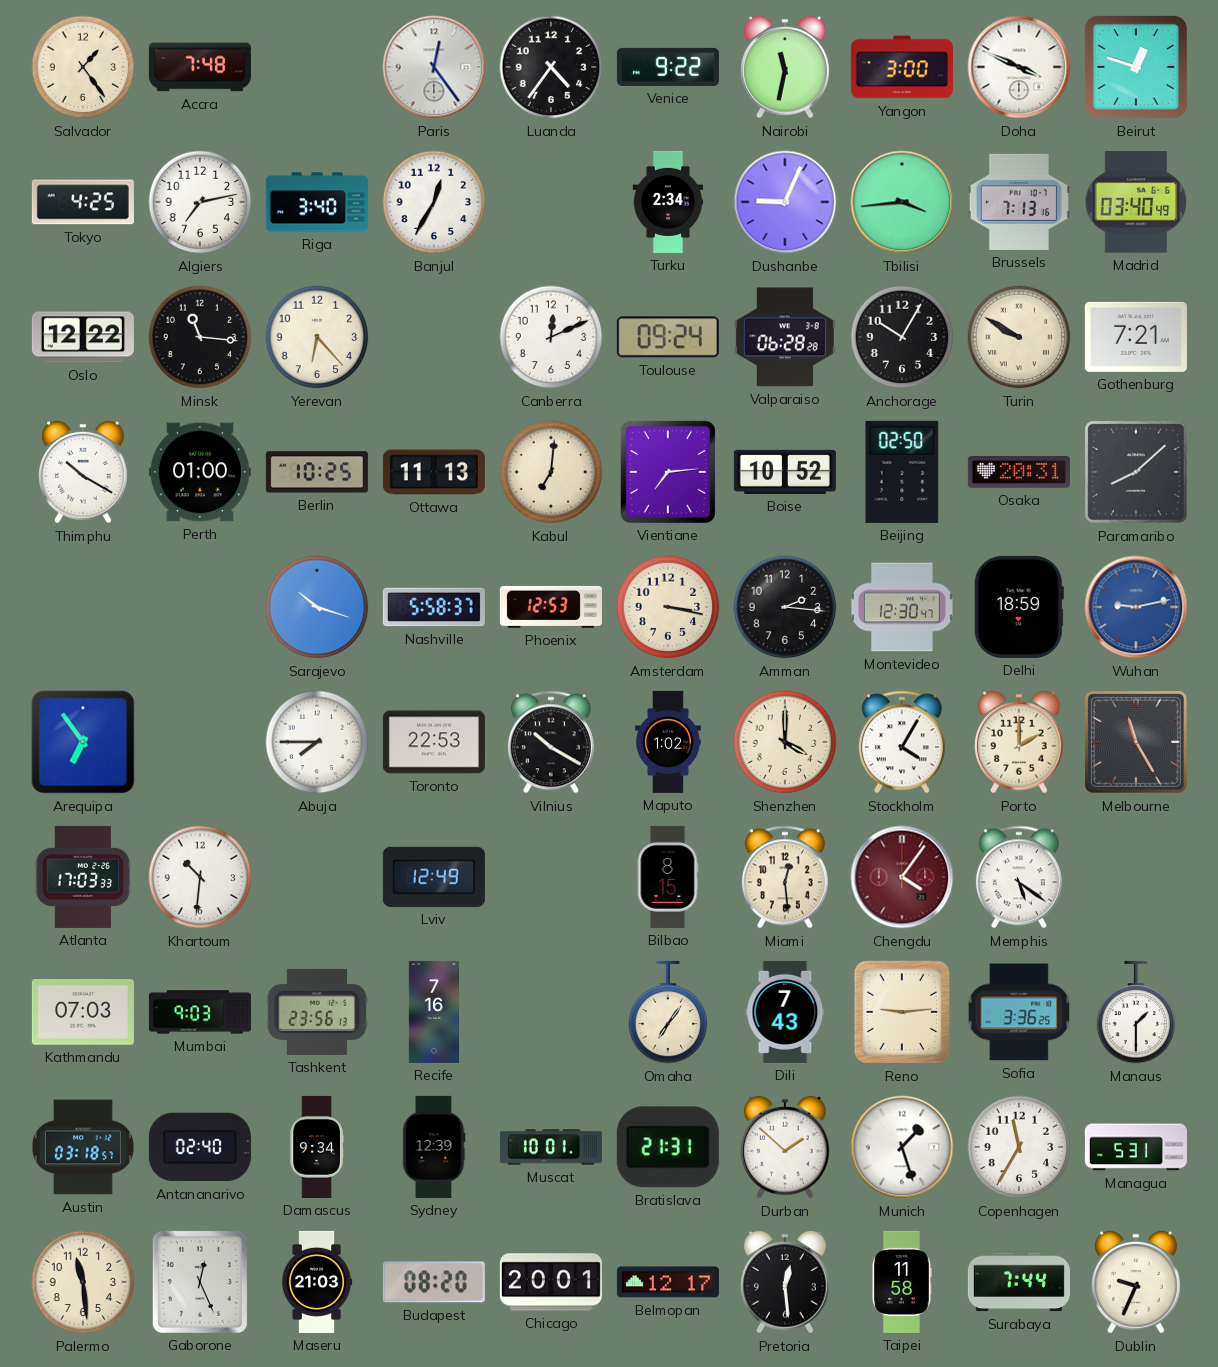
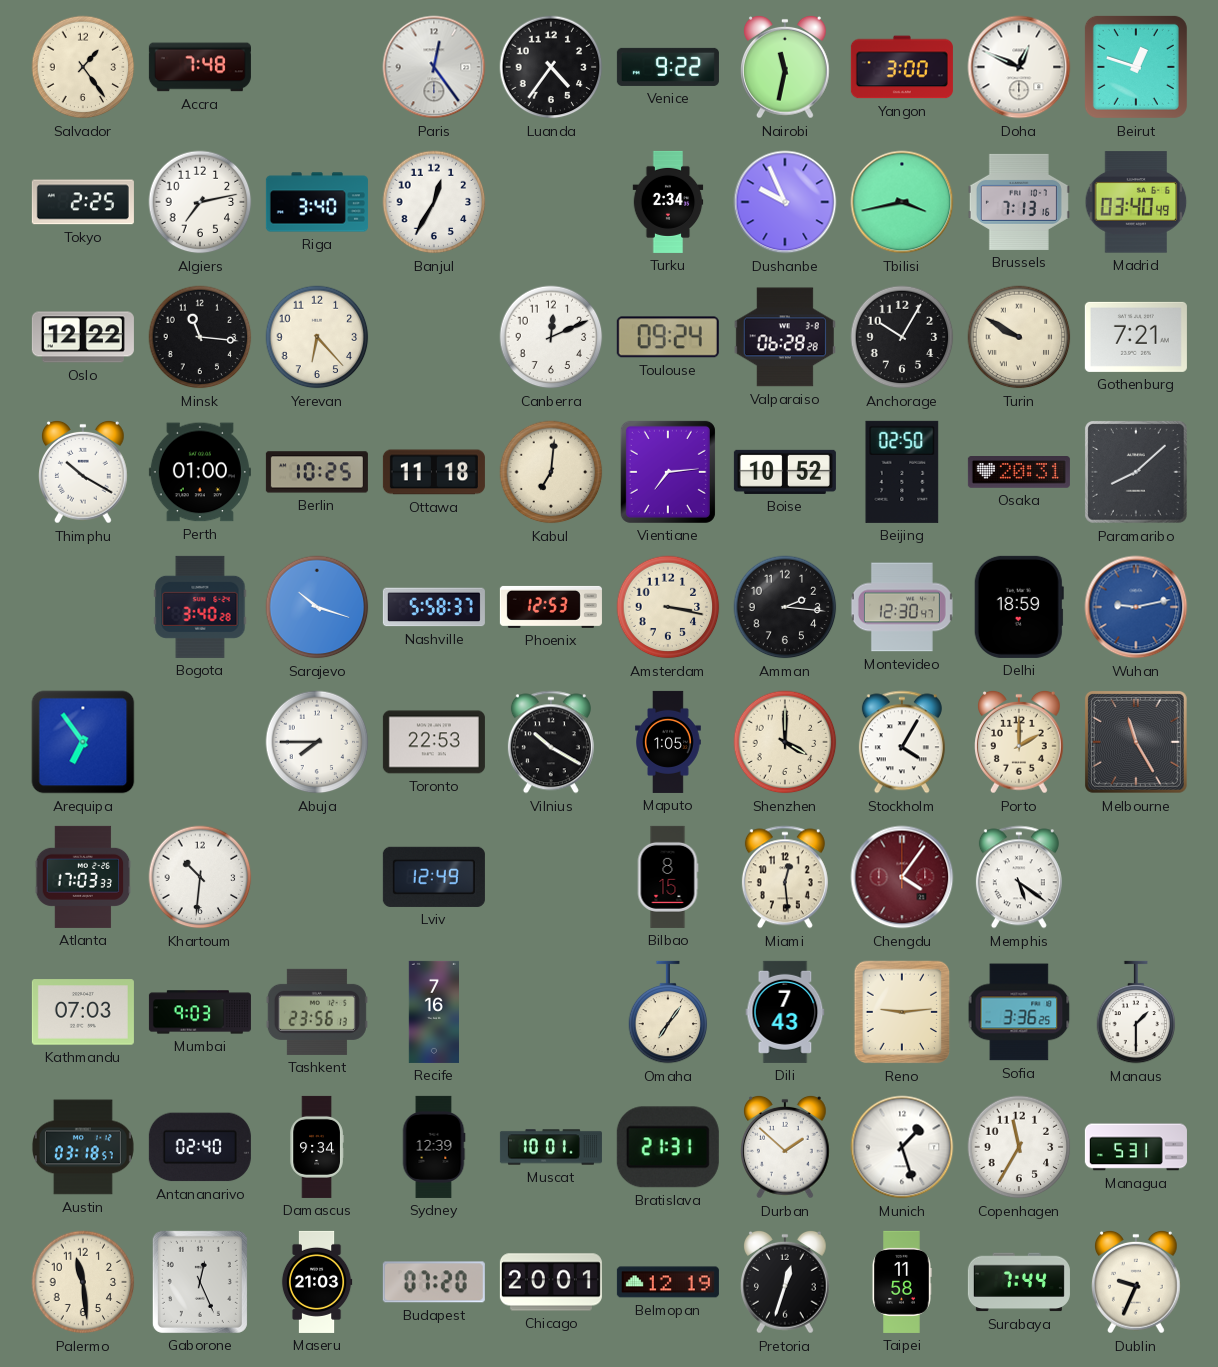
Doha: 3:49 -> 12:49
Tokyo: 4:25 -> 2:25
Dushanbe: 9:04 -> 9:56
Tbilisi: 3:44 -> 3:43
Ottawa: 11:13 -> 11:18
Bogota: none -> 3:40
Maputo: 1:02 -> 1:05
Budapest: 08:20 -> 07:20
Belmopan: 12:17 -> 12:19
Pretoria: 12:29 -> 12:33
